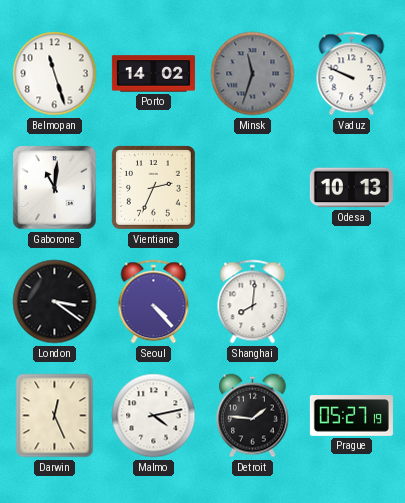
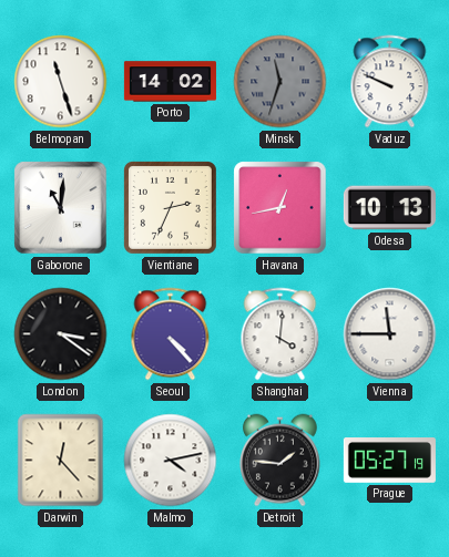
Havana: none -> 12:43
Shanghai: 8:01 -> 4:01
Vienna: none -> 11:45
Darwin: 12:26 -> 12:23
